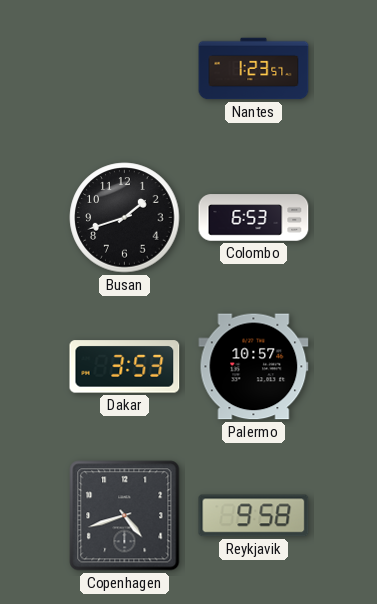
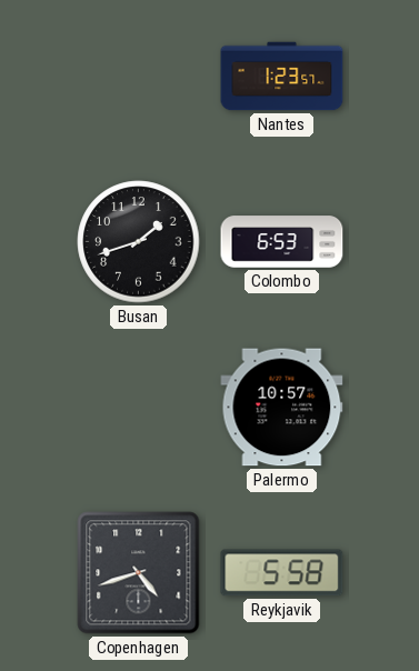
Dakar: 3:53 -> none
Reykjavik: 9:58 -> 5:58
